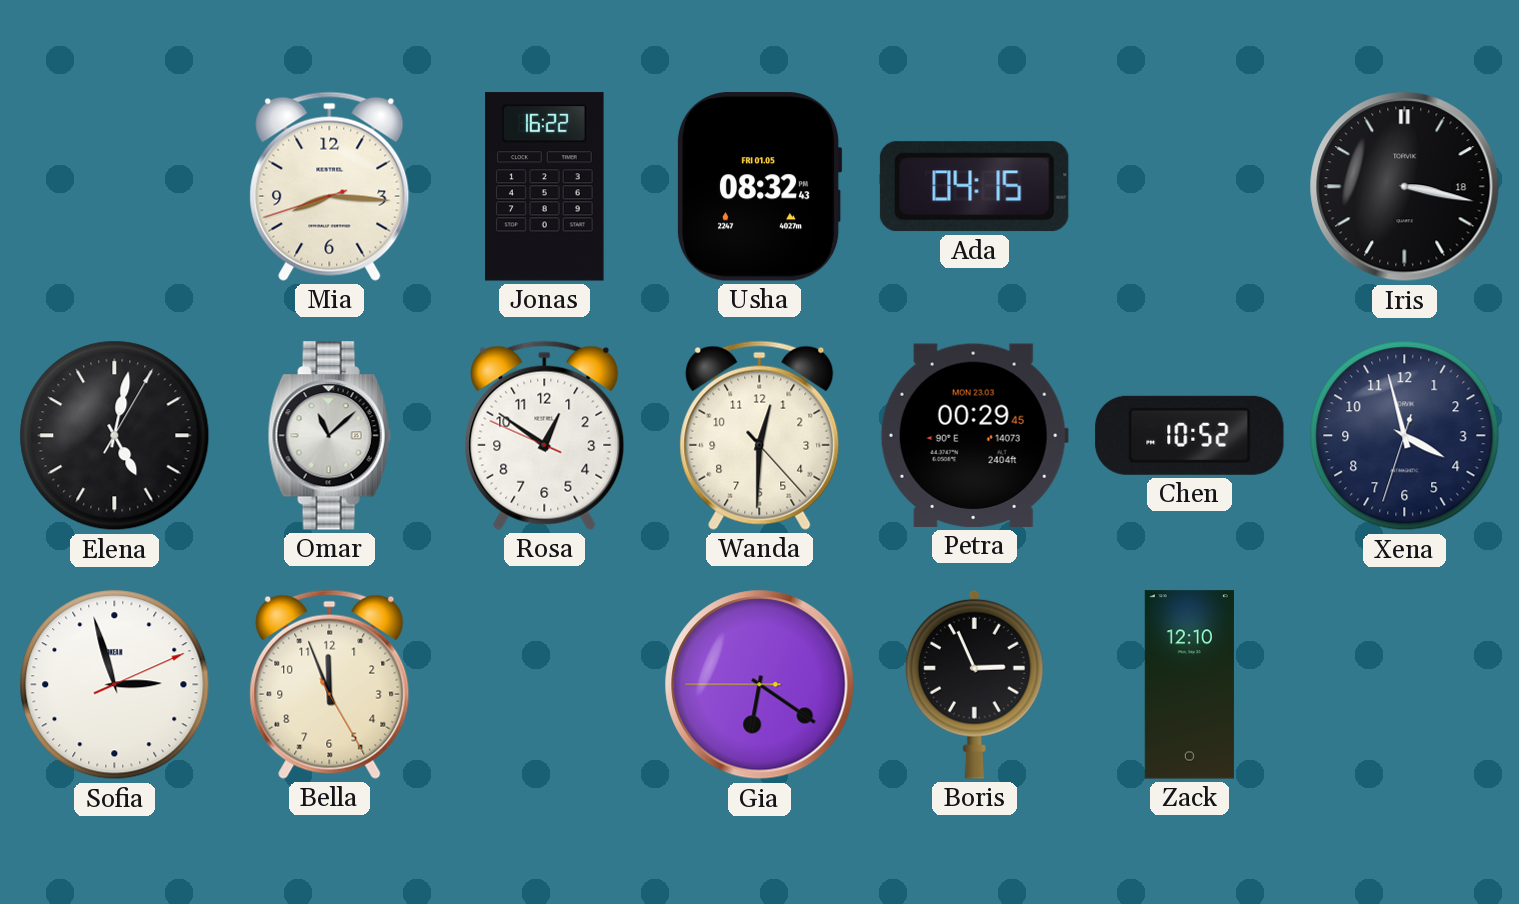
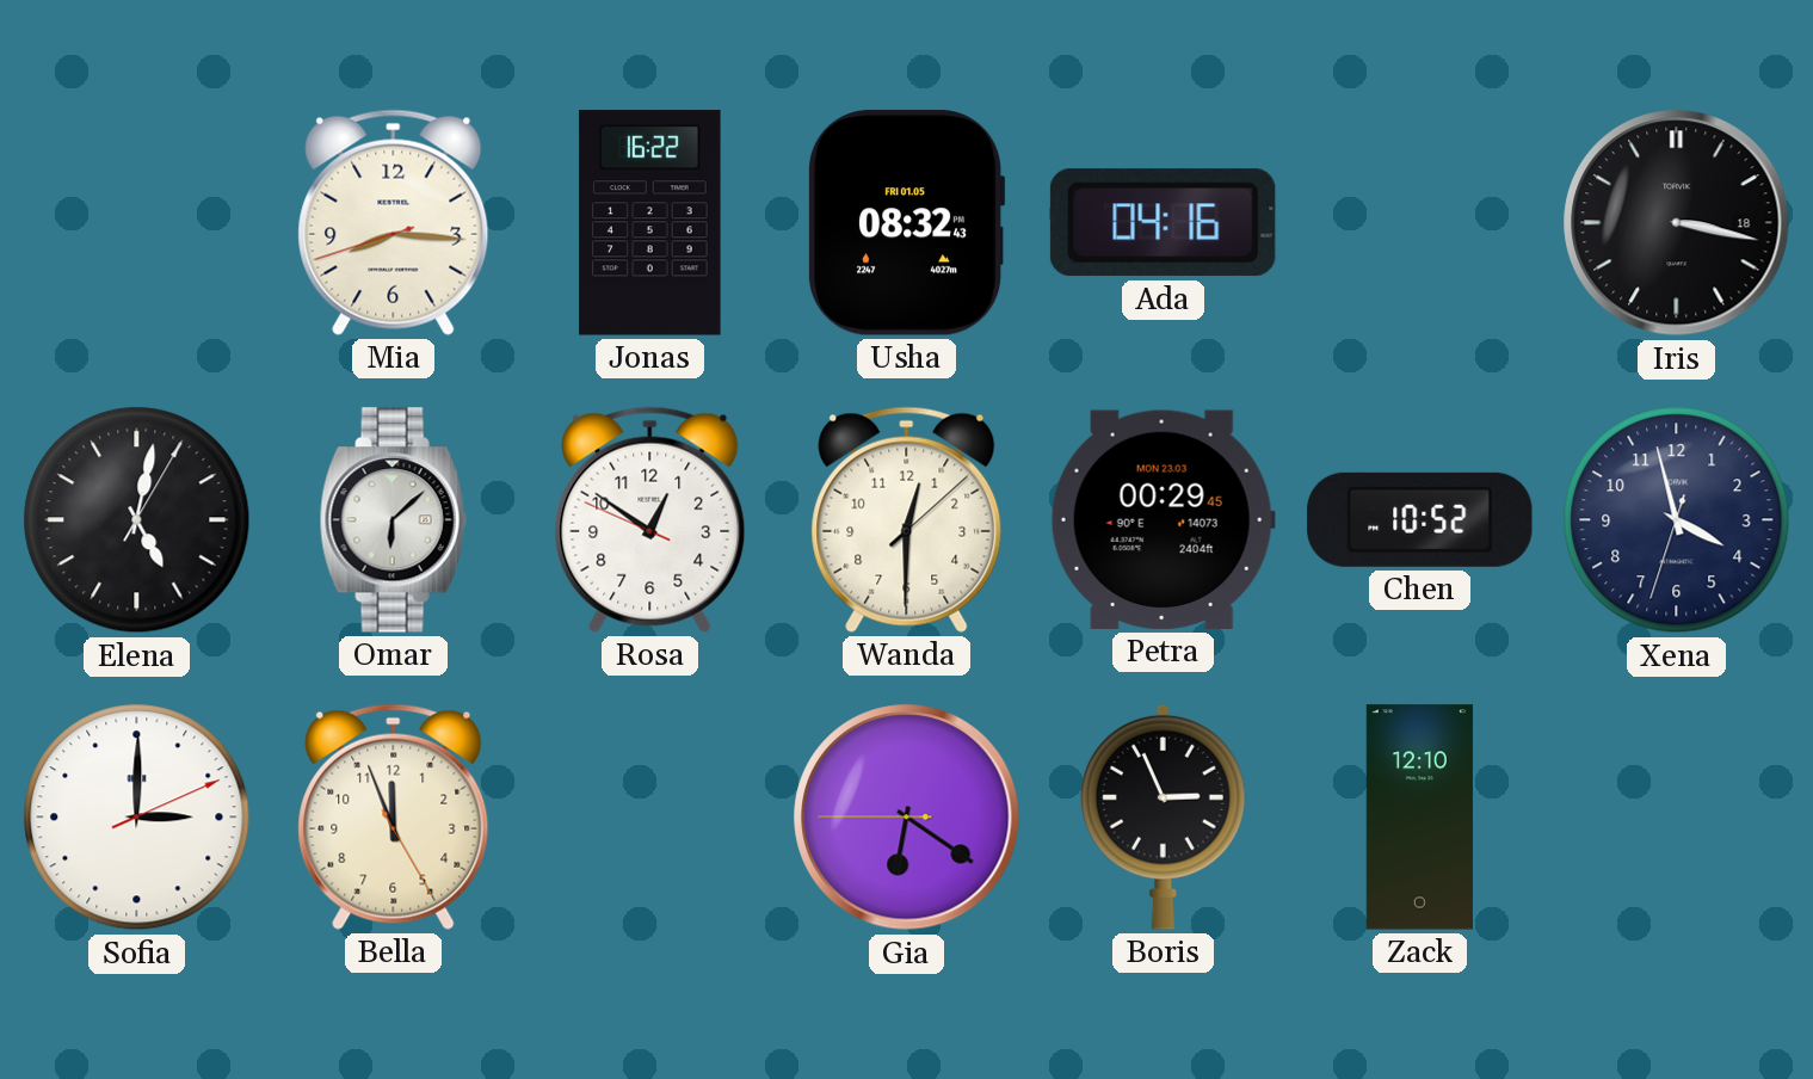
Ada: 04:15 -> 04:16
Omar: 11:08 -> 6:08
Wanda: 12:30:23 -> 12:30:08
Sofia: 2:57 -> 3:00
